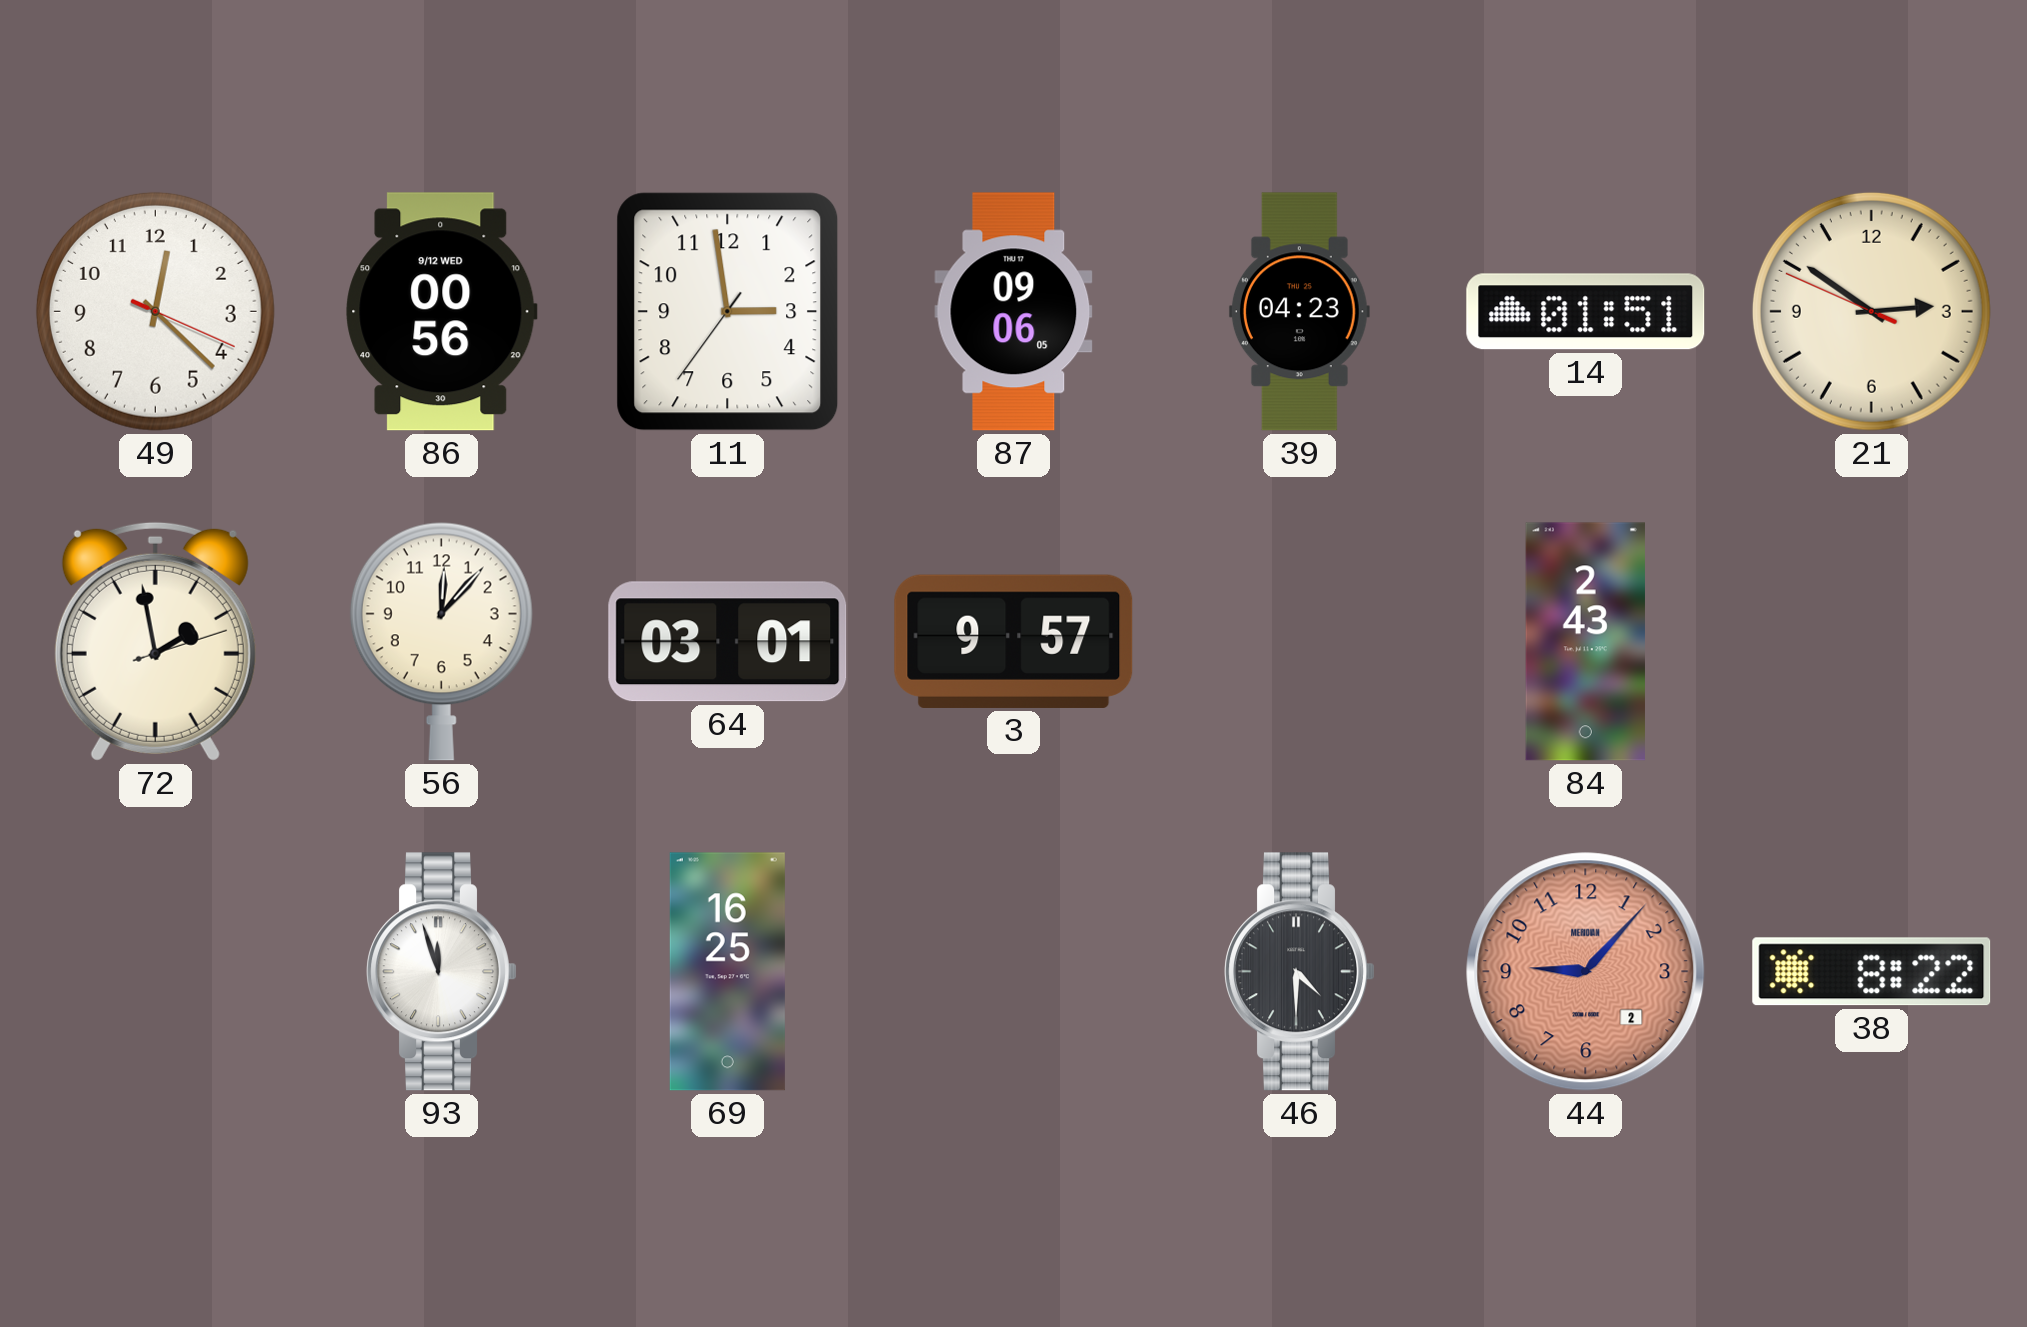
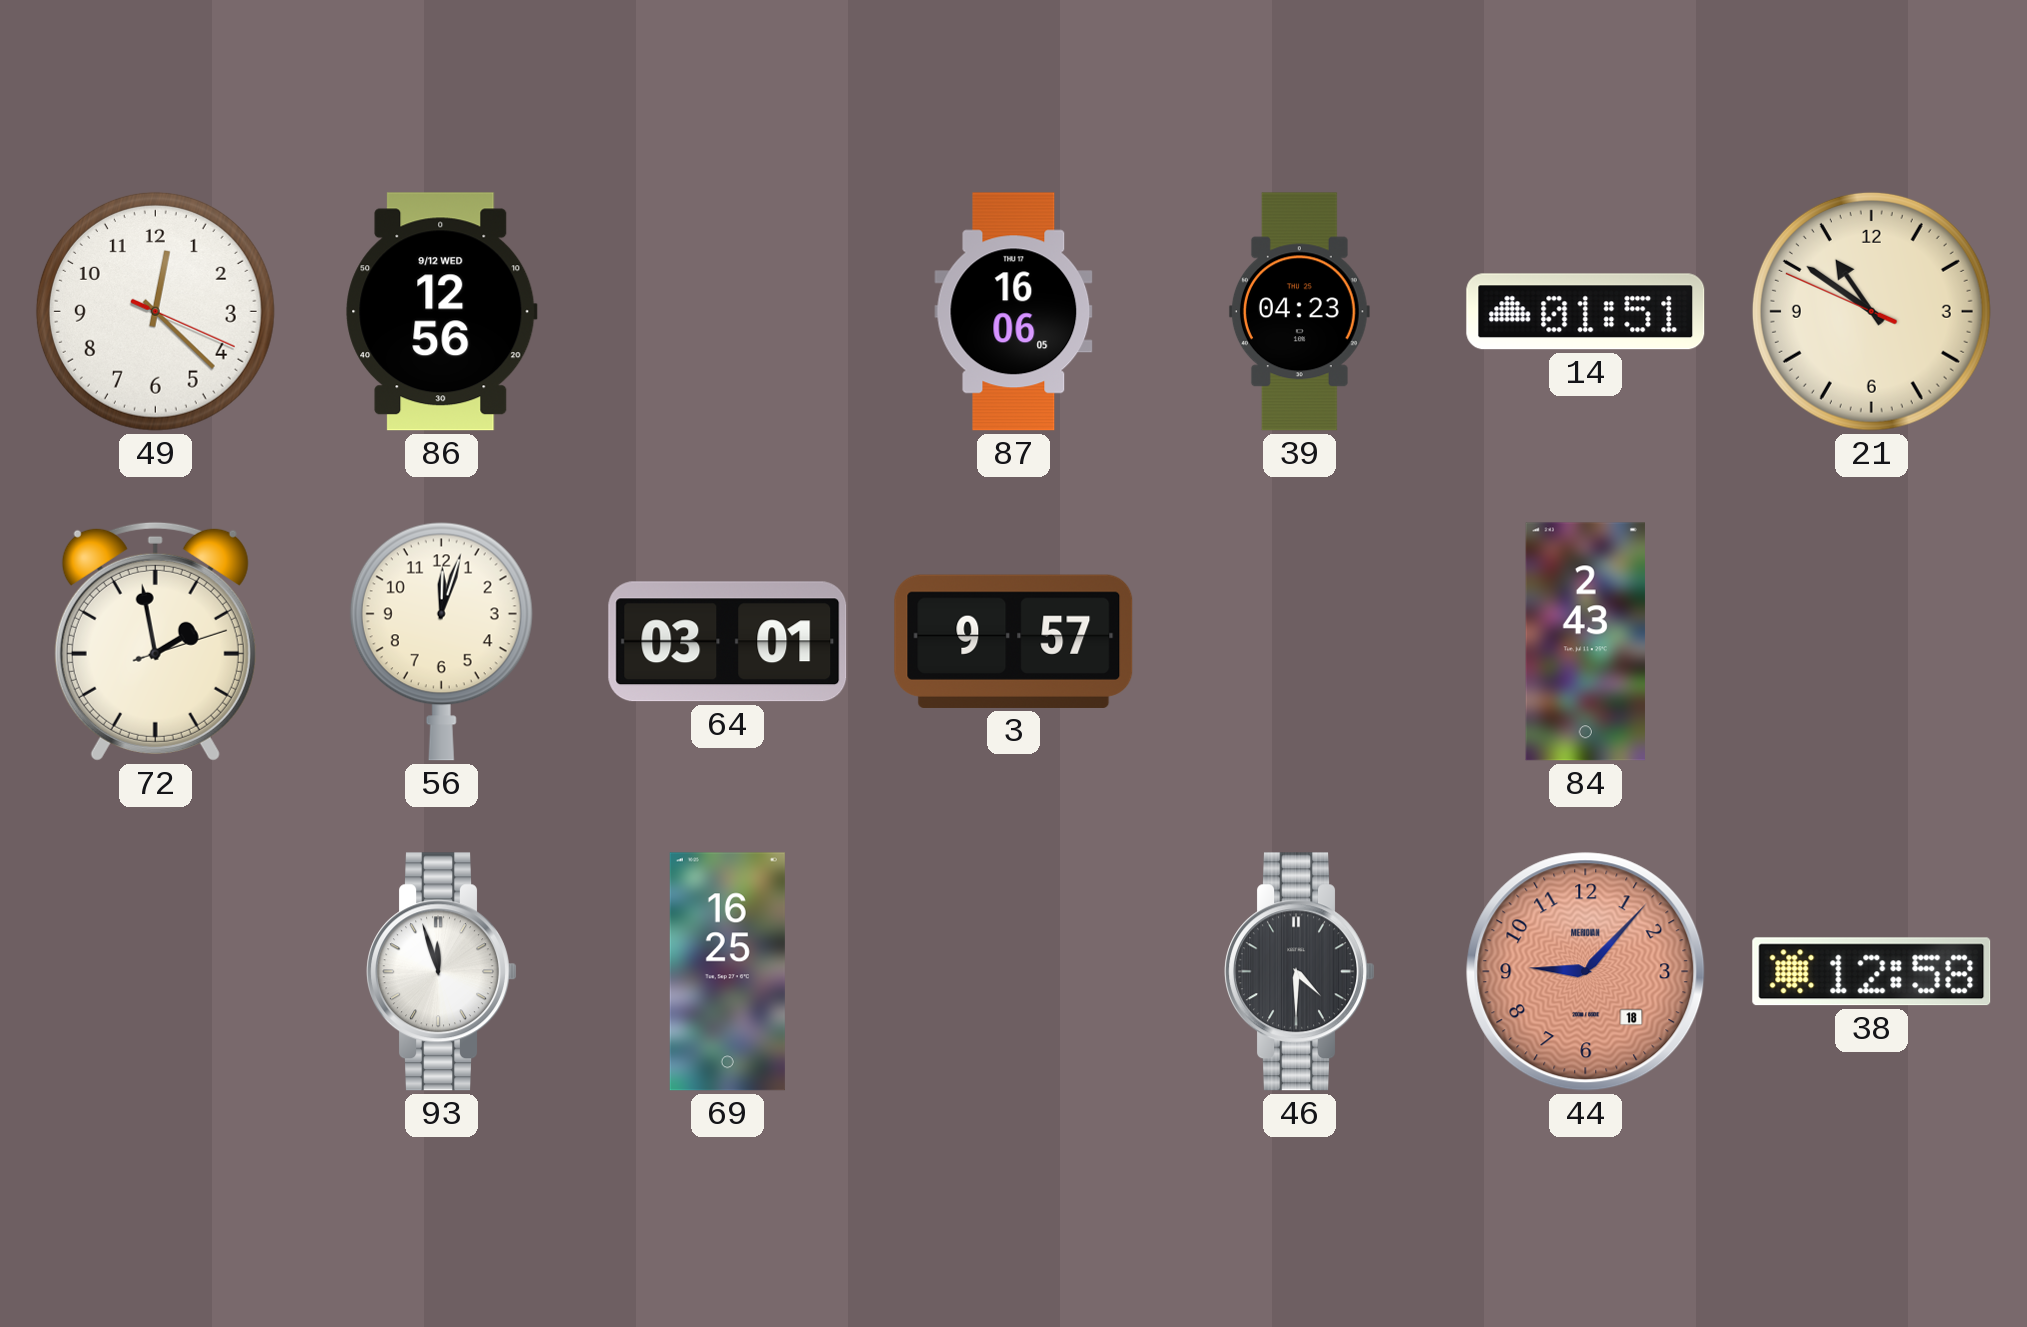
86: 00:56 -> 12:56
11: 2:58 -> none
87: 09:06 -> 16:06
21: 2:50 -> 10:50
56: 12:07 -> 12:03
44 date: 2 -> 18
38: 8:22 -> 12:58
